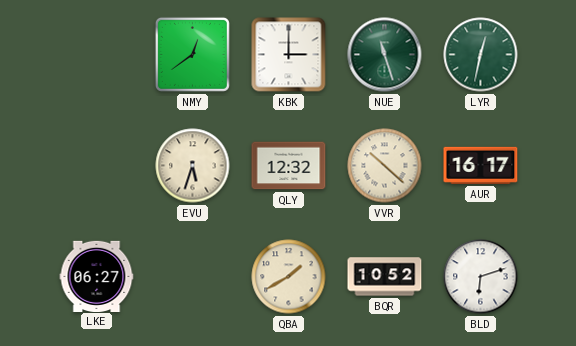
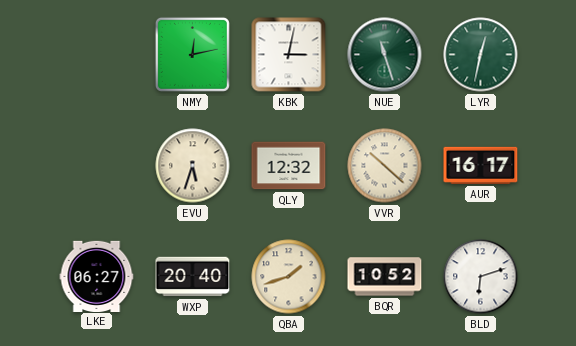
NMY: 12:39 -> 12:13
KBK: 3:00 -> 3:02
WXP: none -> 20:40
QBA: 1:40 -> 1:42
